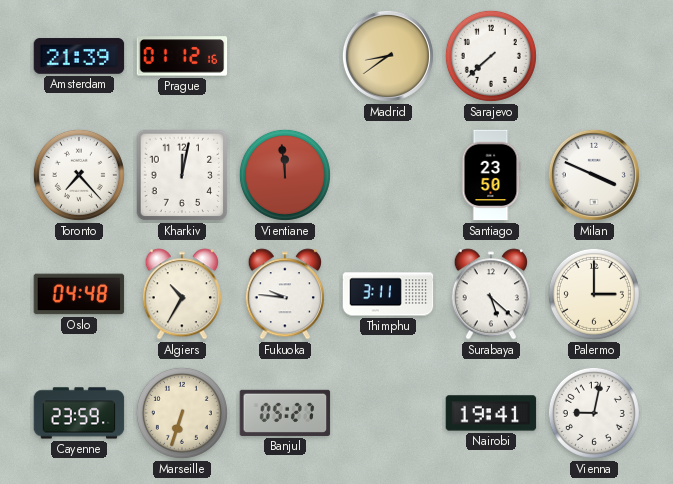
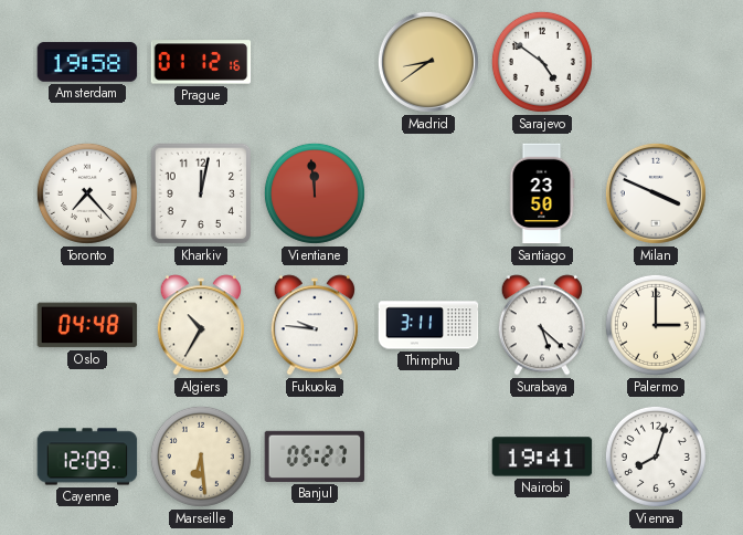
Amsterdam: 21:39 -> 19:58
Sarajevo: 7:38 -> 4:51
Cayenne: 23:59 -> 12:09
Marseille: 6:33 -> 6:29
Vienna: 9:02 -> 8:03
